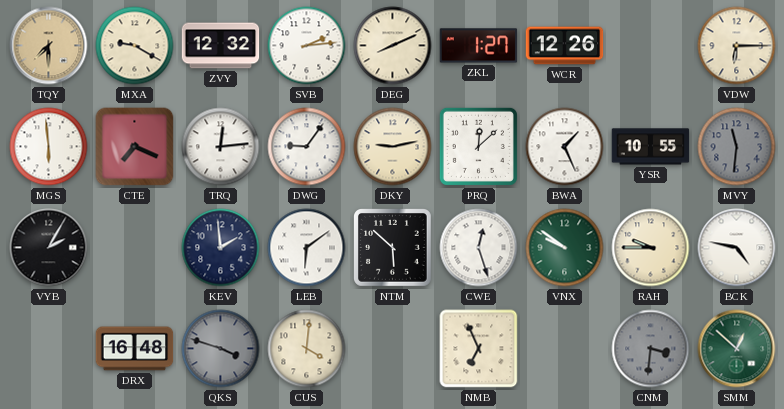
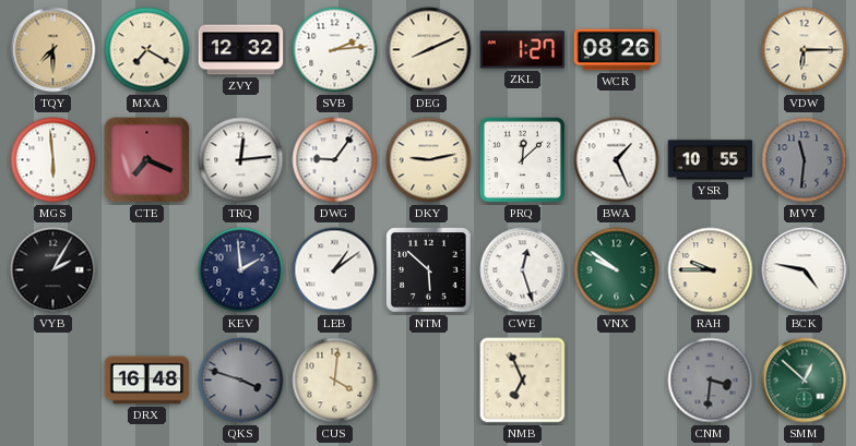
MXA: 9:20 -> 7:20
WCR: 12:26 -> 08:26
LEB: 6:09 -> 1:09
